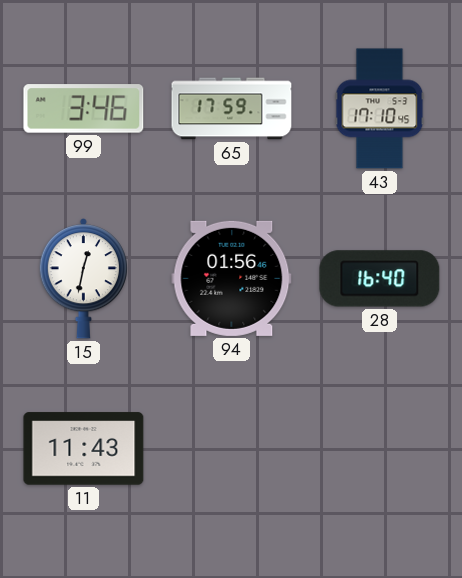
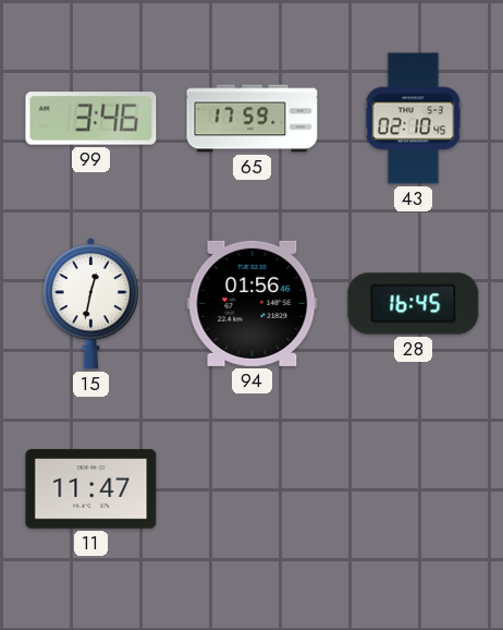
43: 17:10 -> 02:10
28: 16:40 -> 16:45
11: 11:43 -> 11:47
